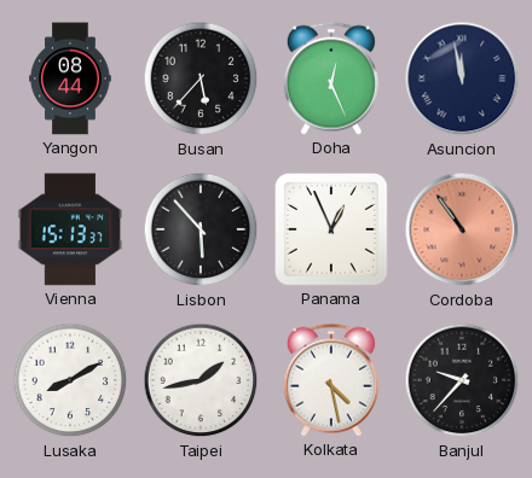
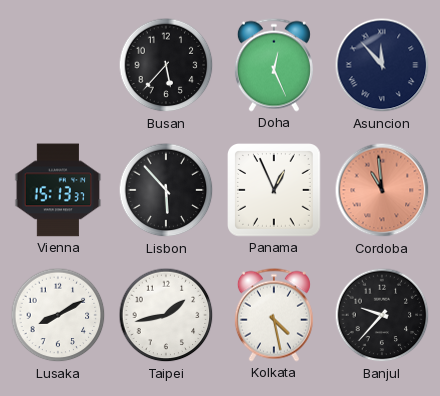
Yangon: 08:44 -> none
Asuncion: 11:58 -> 11:53
Cordoba: 10:54 -> 10:59
